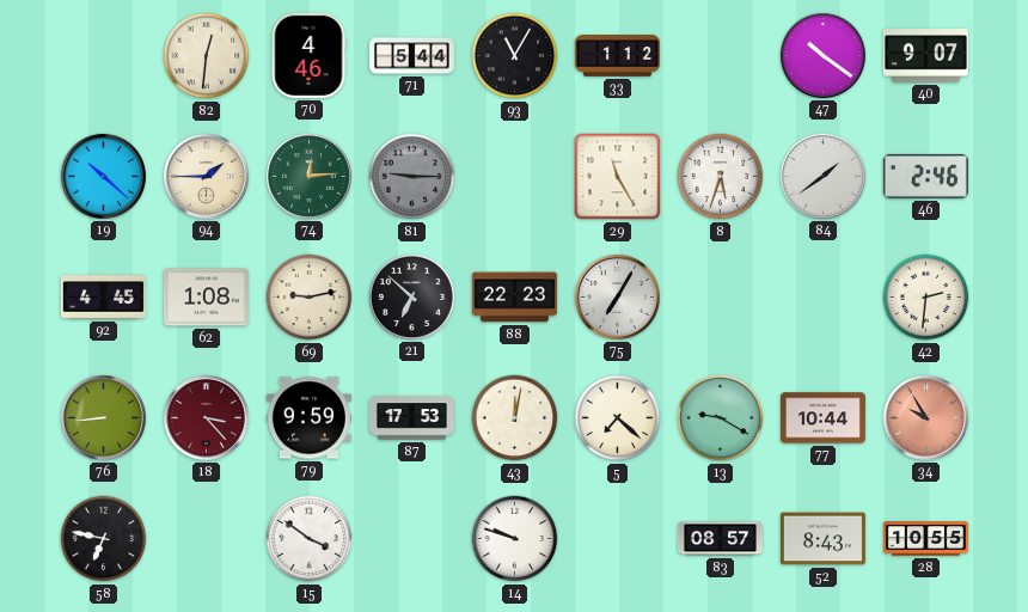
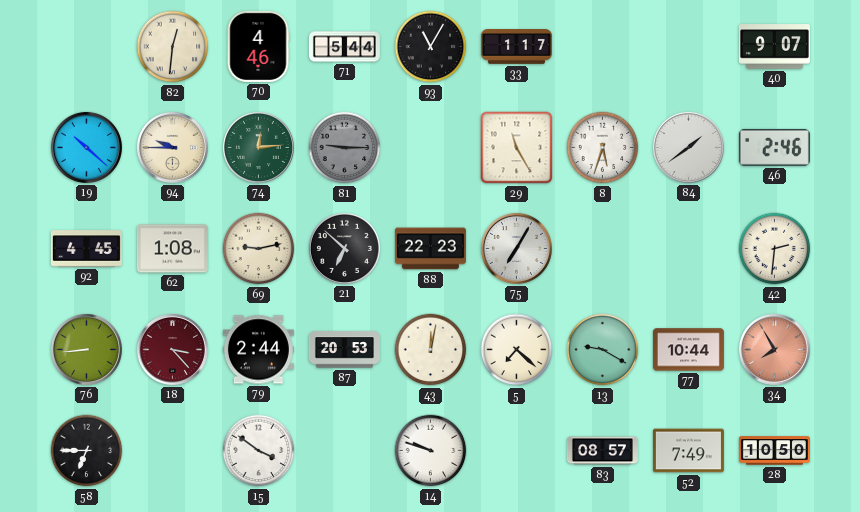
33: 1:12 -> 1:17
47: 10:21 -> none
94: 1:45 -> 9:45
79: 9:59 -> 2:44
87: 17:53 -> 20:53
34: 9:55 -> 7:55
58: 6:47 -> 6:45
52: 8:43 -> 7:49
28: 10:55 -> 10:50
